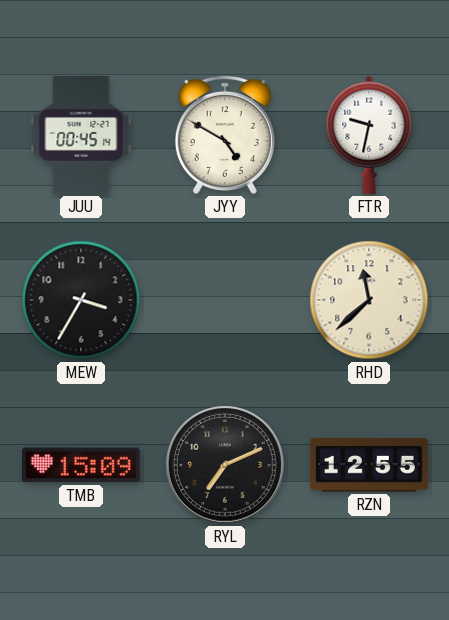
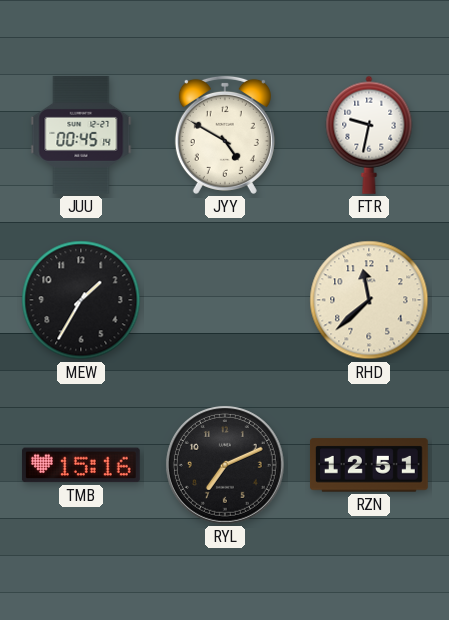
MEW: 3:35 -> 1:35
TMB: 15:09 -> 15:16
RZN: 12:55 -> 12:51
